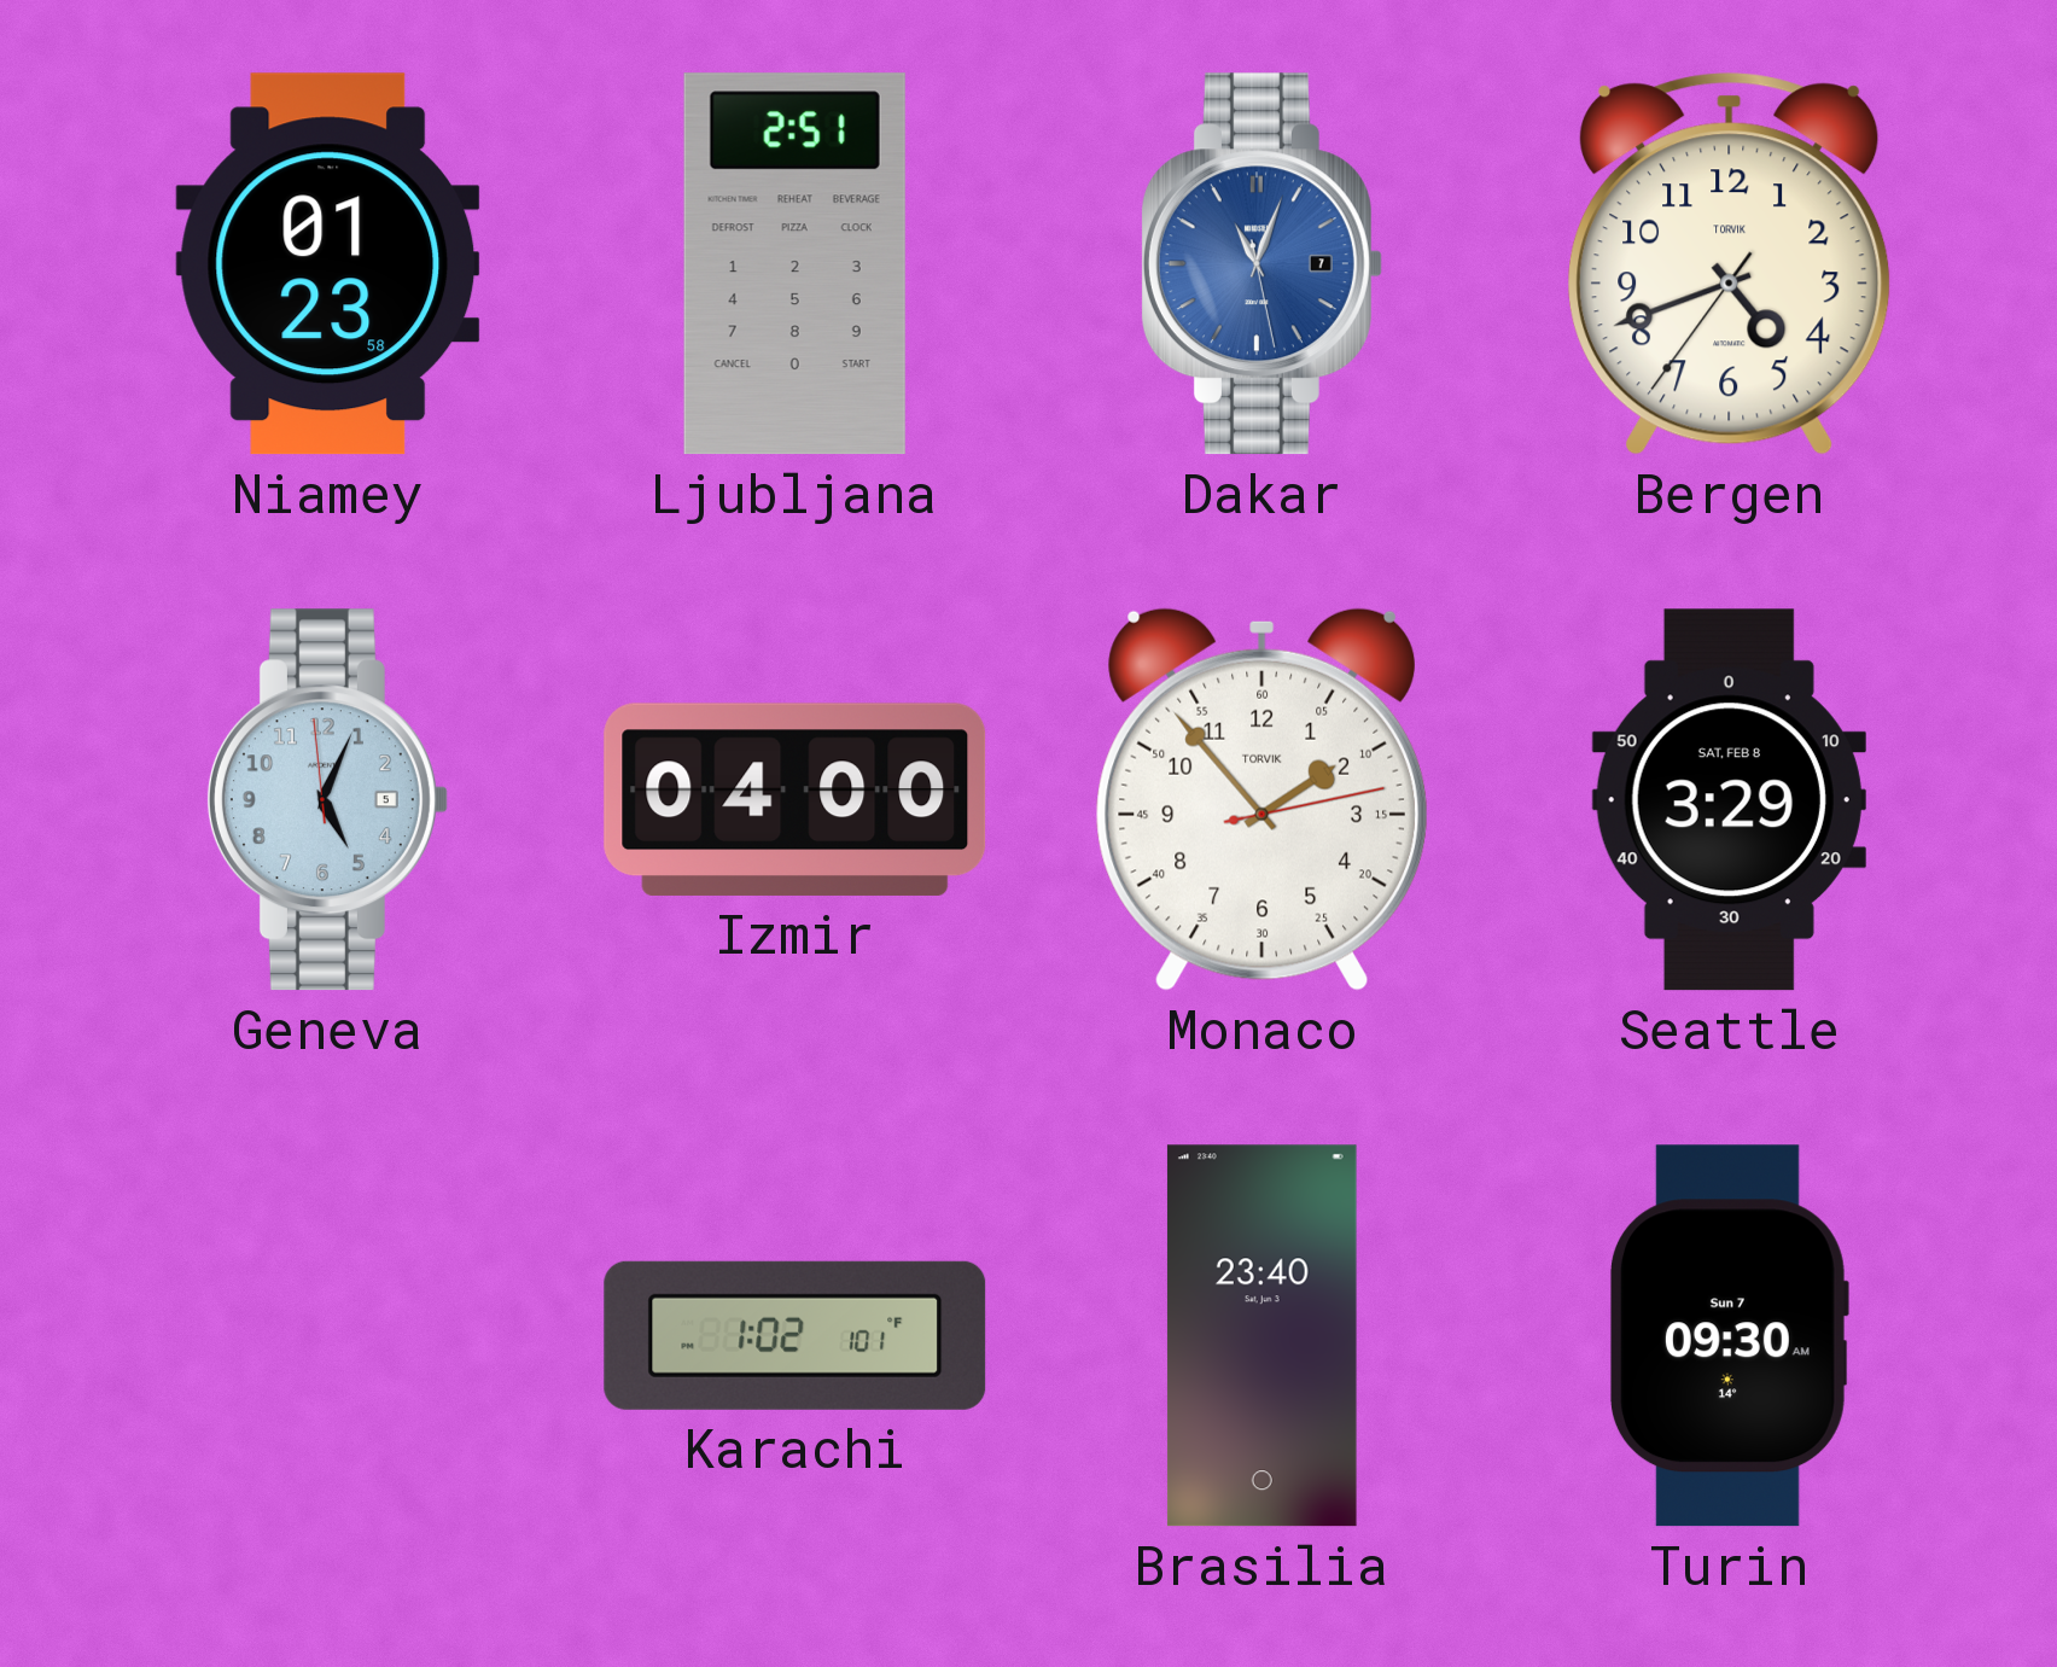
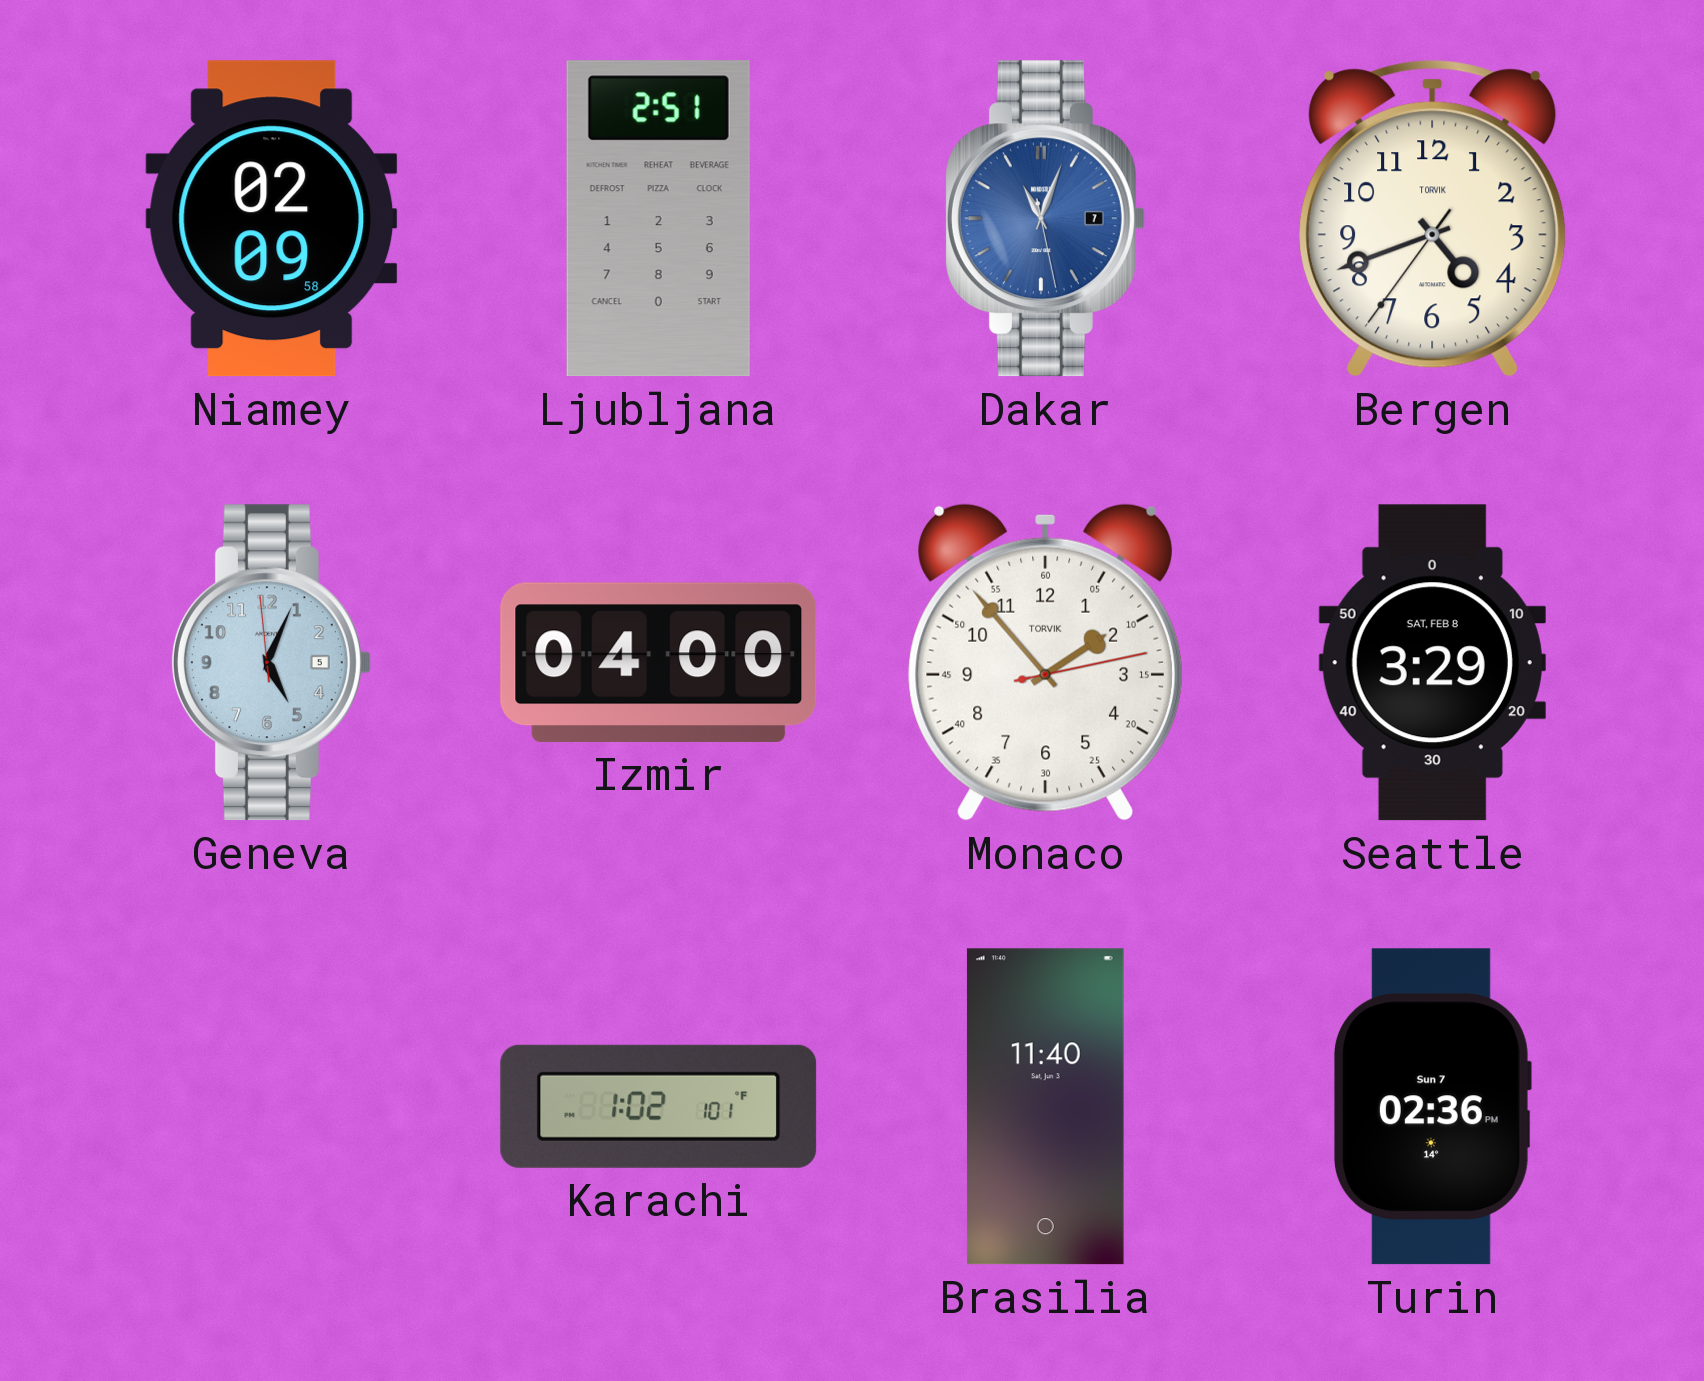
Niamey: 01:23 -> 02:09
Brasilia: 23:40 -> 11:40
Turin: 09:30 -> 02:36
